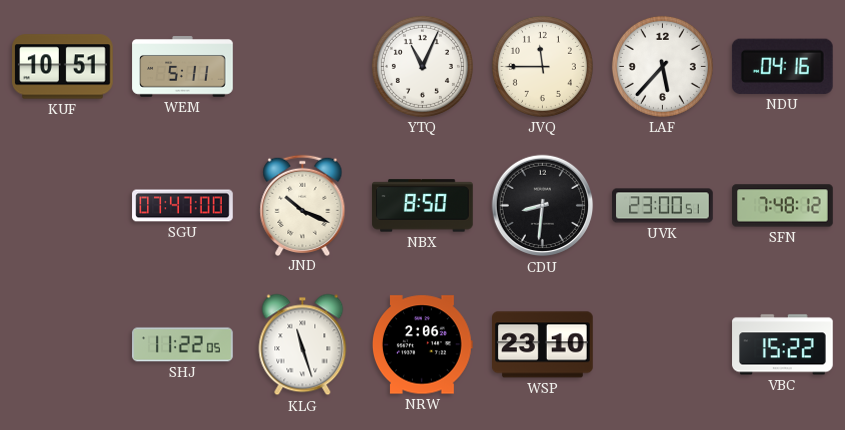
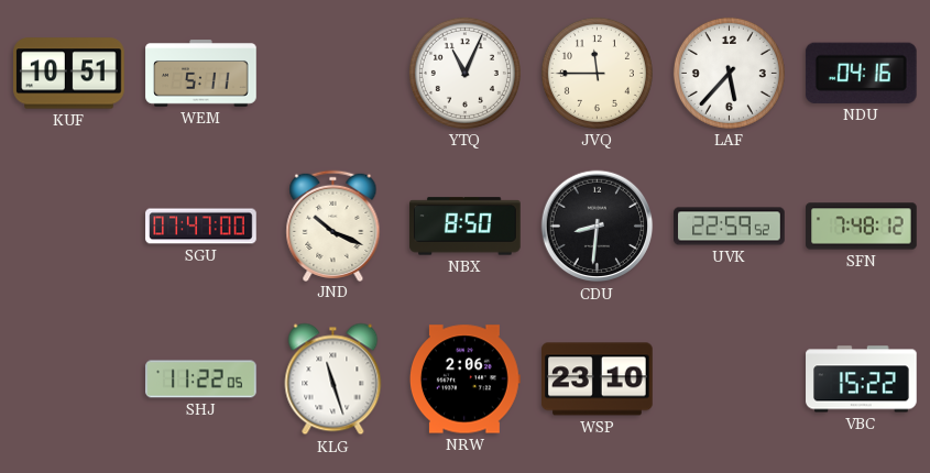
UVK: 23:00 -> 22:59
